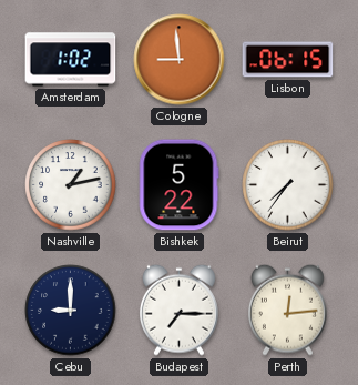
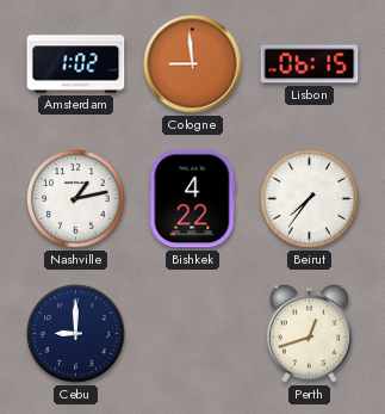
Bishkek: 5:22 -> 4:22
Budapest: 7:15 -> none
Perth: 12:14 -> 12:42
